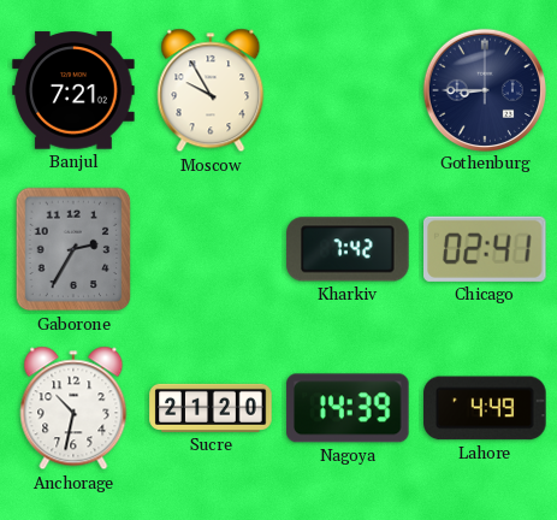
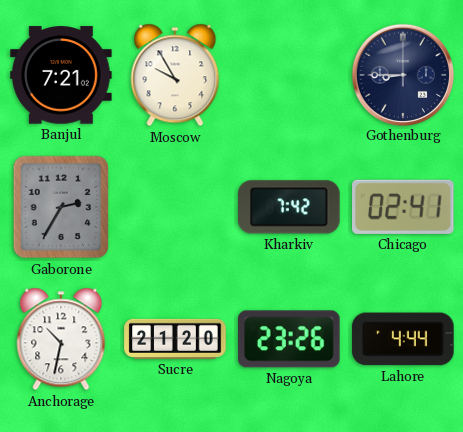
Nagoya: 14:39 -> 23:26
Lahore: 4:49 -> 4:44
